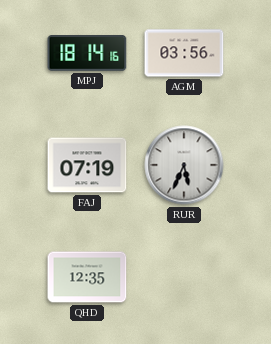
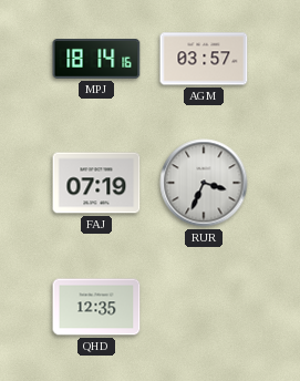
AGM: 03:56 -> 03:57
RUR: 5:34 -> 3:34
